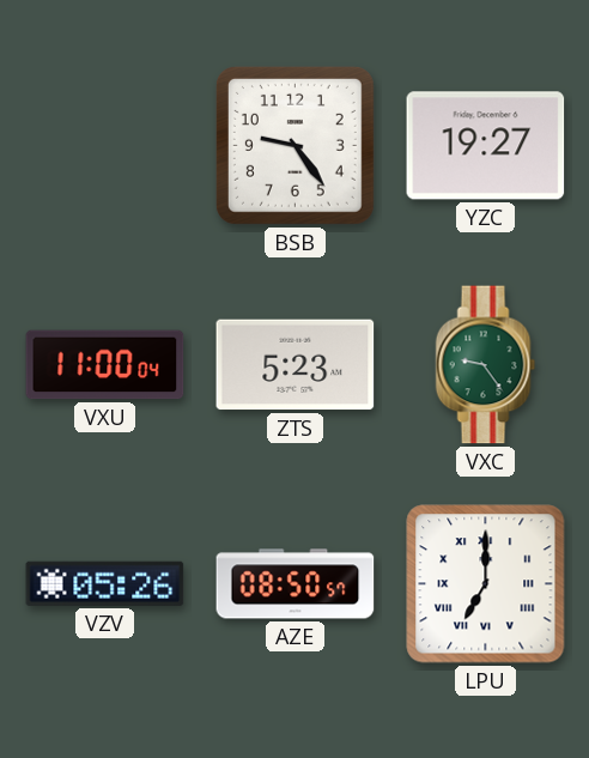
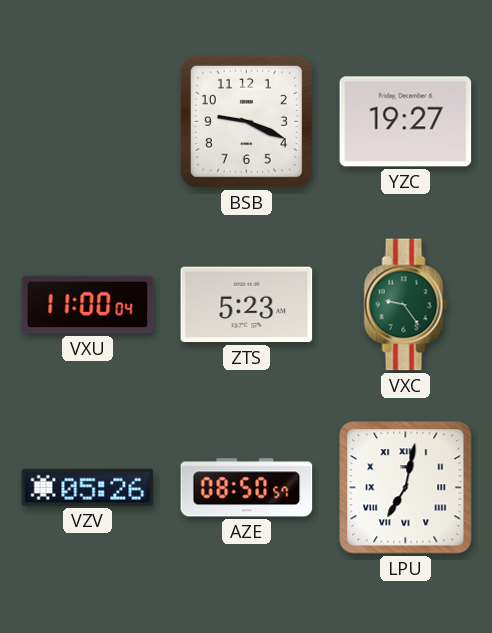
BSB: 9:24 -> 9:19
LPU: 7:00 -> 7:02
